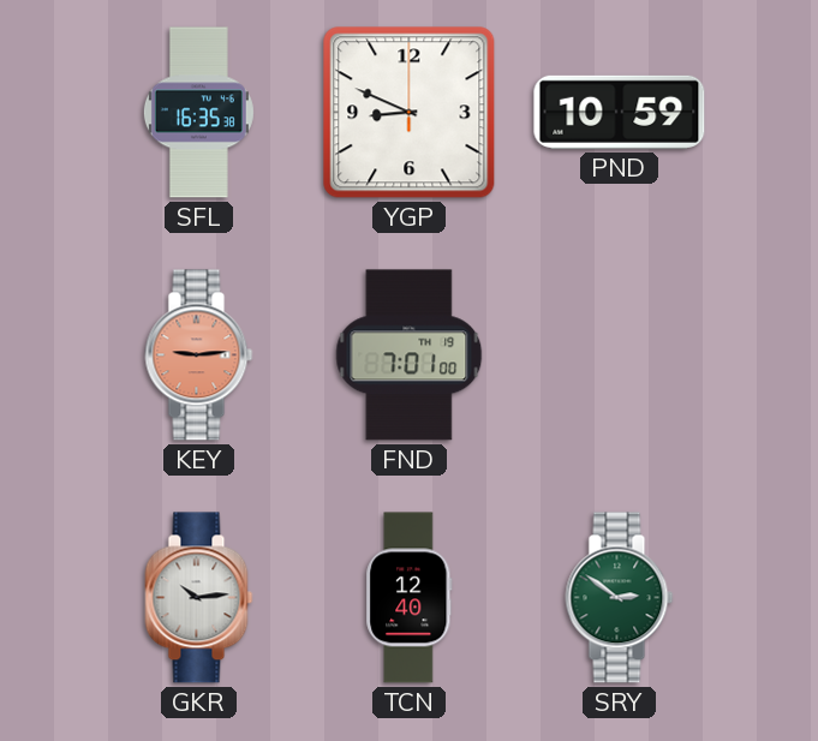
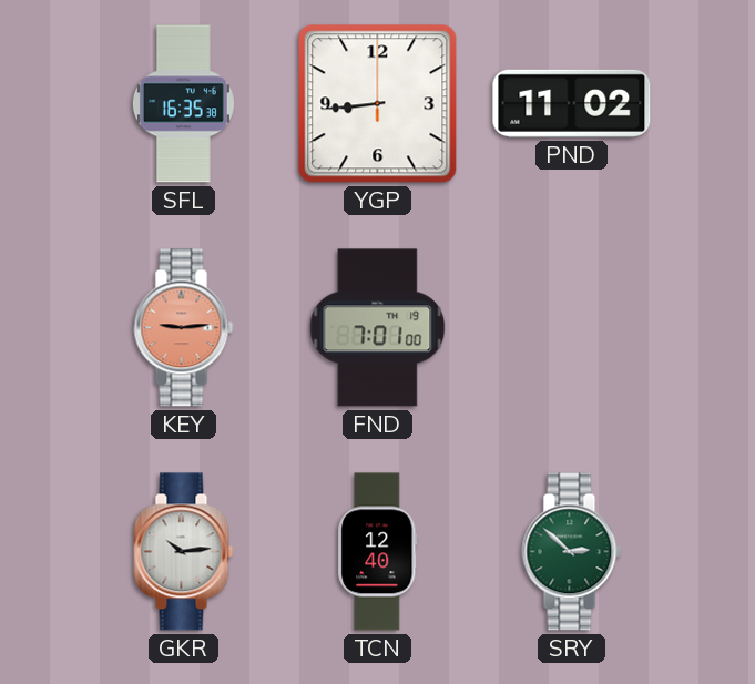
YGP: 8:49 -> 8:44
PND: 10:59 -> 11:02
SRY: 2:51 -> 2:52
